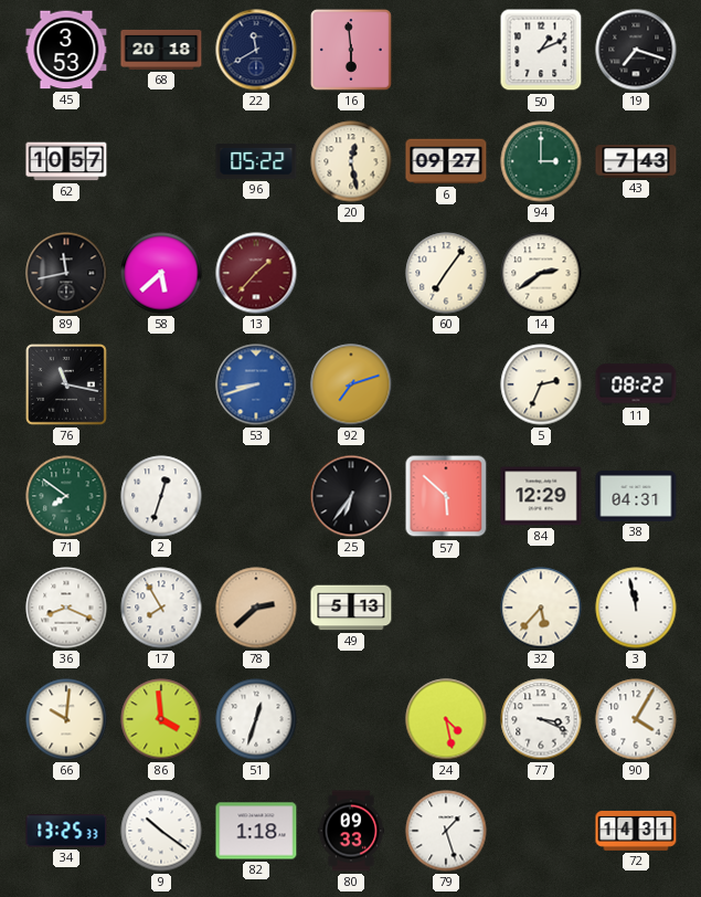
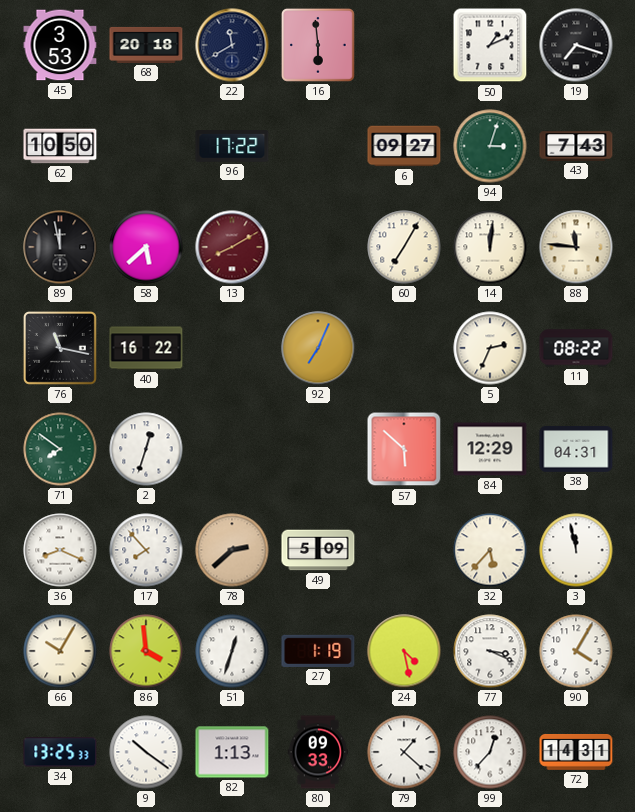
62: 10:57 -> 10:50
96: 05:22 -> 17:22
20: 12:28 -> none
94: 3:00 -> 3:03
89: 11:43 -> 11:58
13: 1:37 -> 8:10
60: 7:06 -> 7:05
14: 2:39 -> 12:01
88: none -> 11:46
40: none -> 16:22
53: 8:42 -> none
92: 7:12 -> 7:04
25: 6:36 -> none
17: 7:55 -> 7:53
49: 5:13 -> 5:09
66: 10:01 -> 10:05
27: none -> 1:19
82: 1:18 -> 1:13
79: 1:27 -> 1:22
99: none -> 12:37
